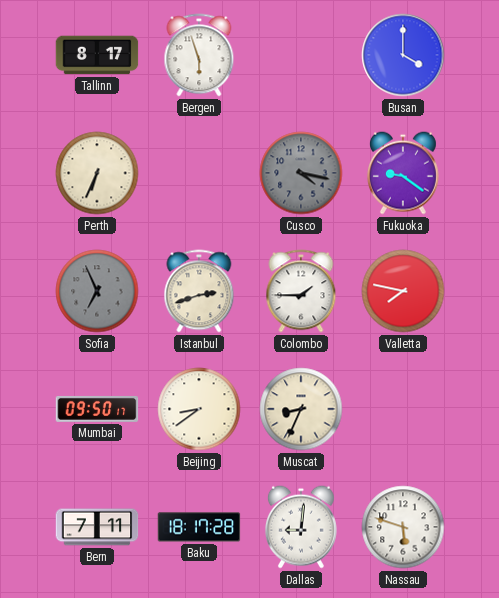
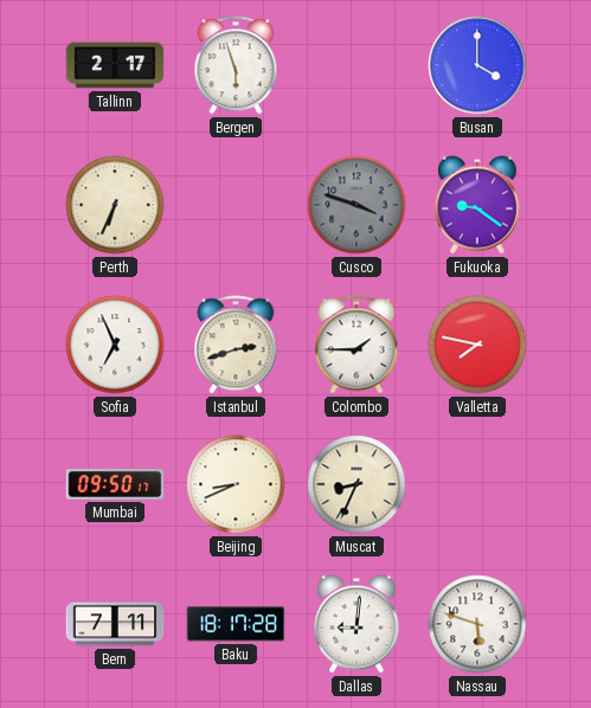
Tallinn: 8:17 -> 2:17
Cusco: 4:17 -> 3:48
Sofia dial: grey -> white
Beijing: 8:39 -> 8:41
